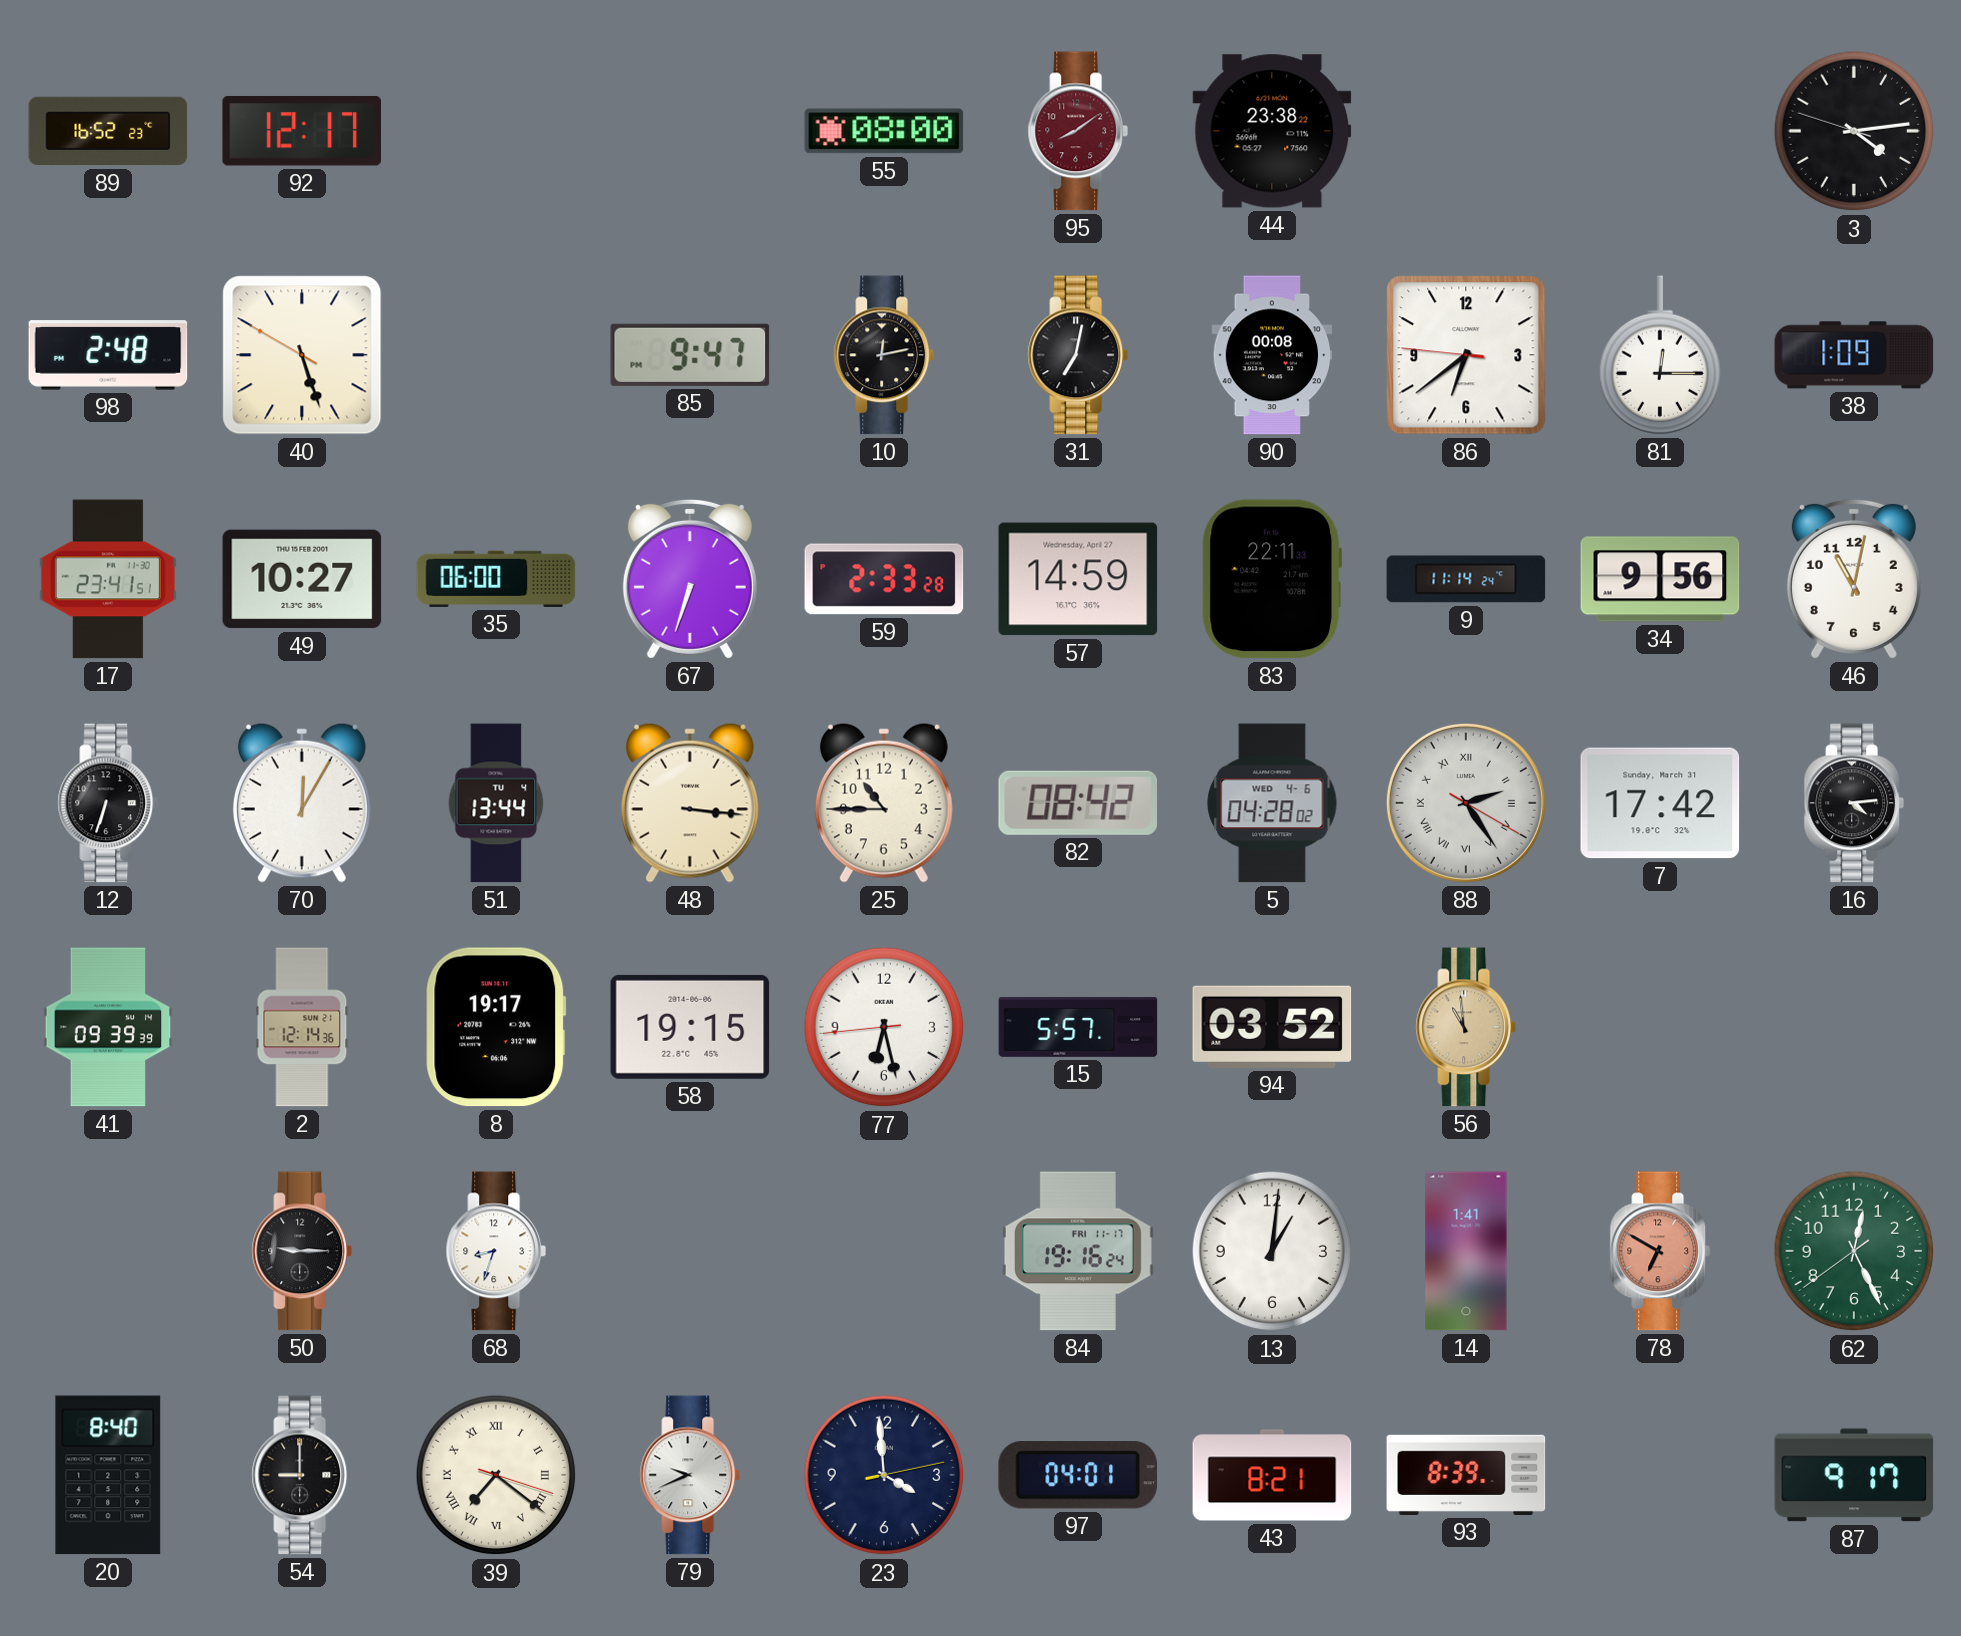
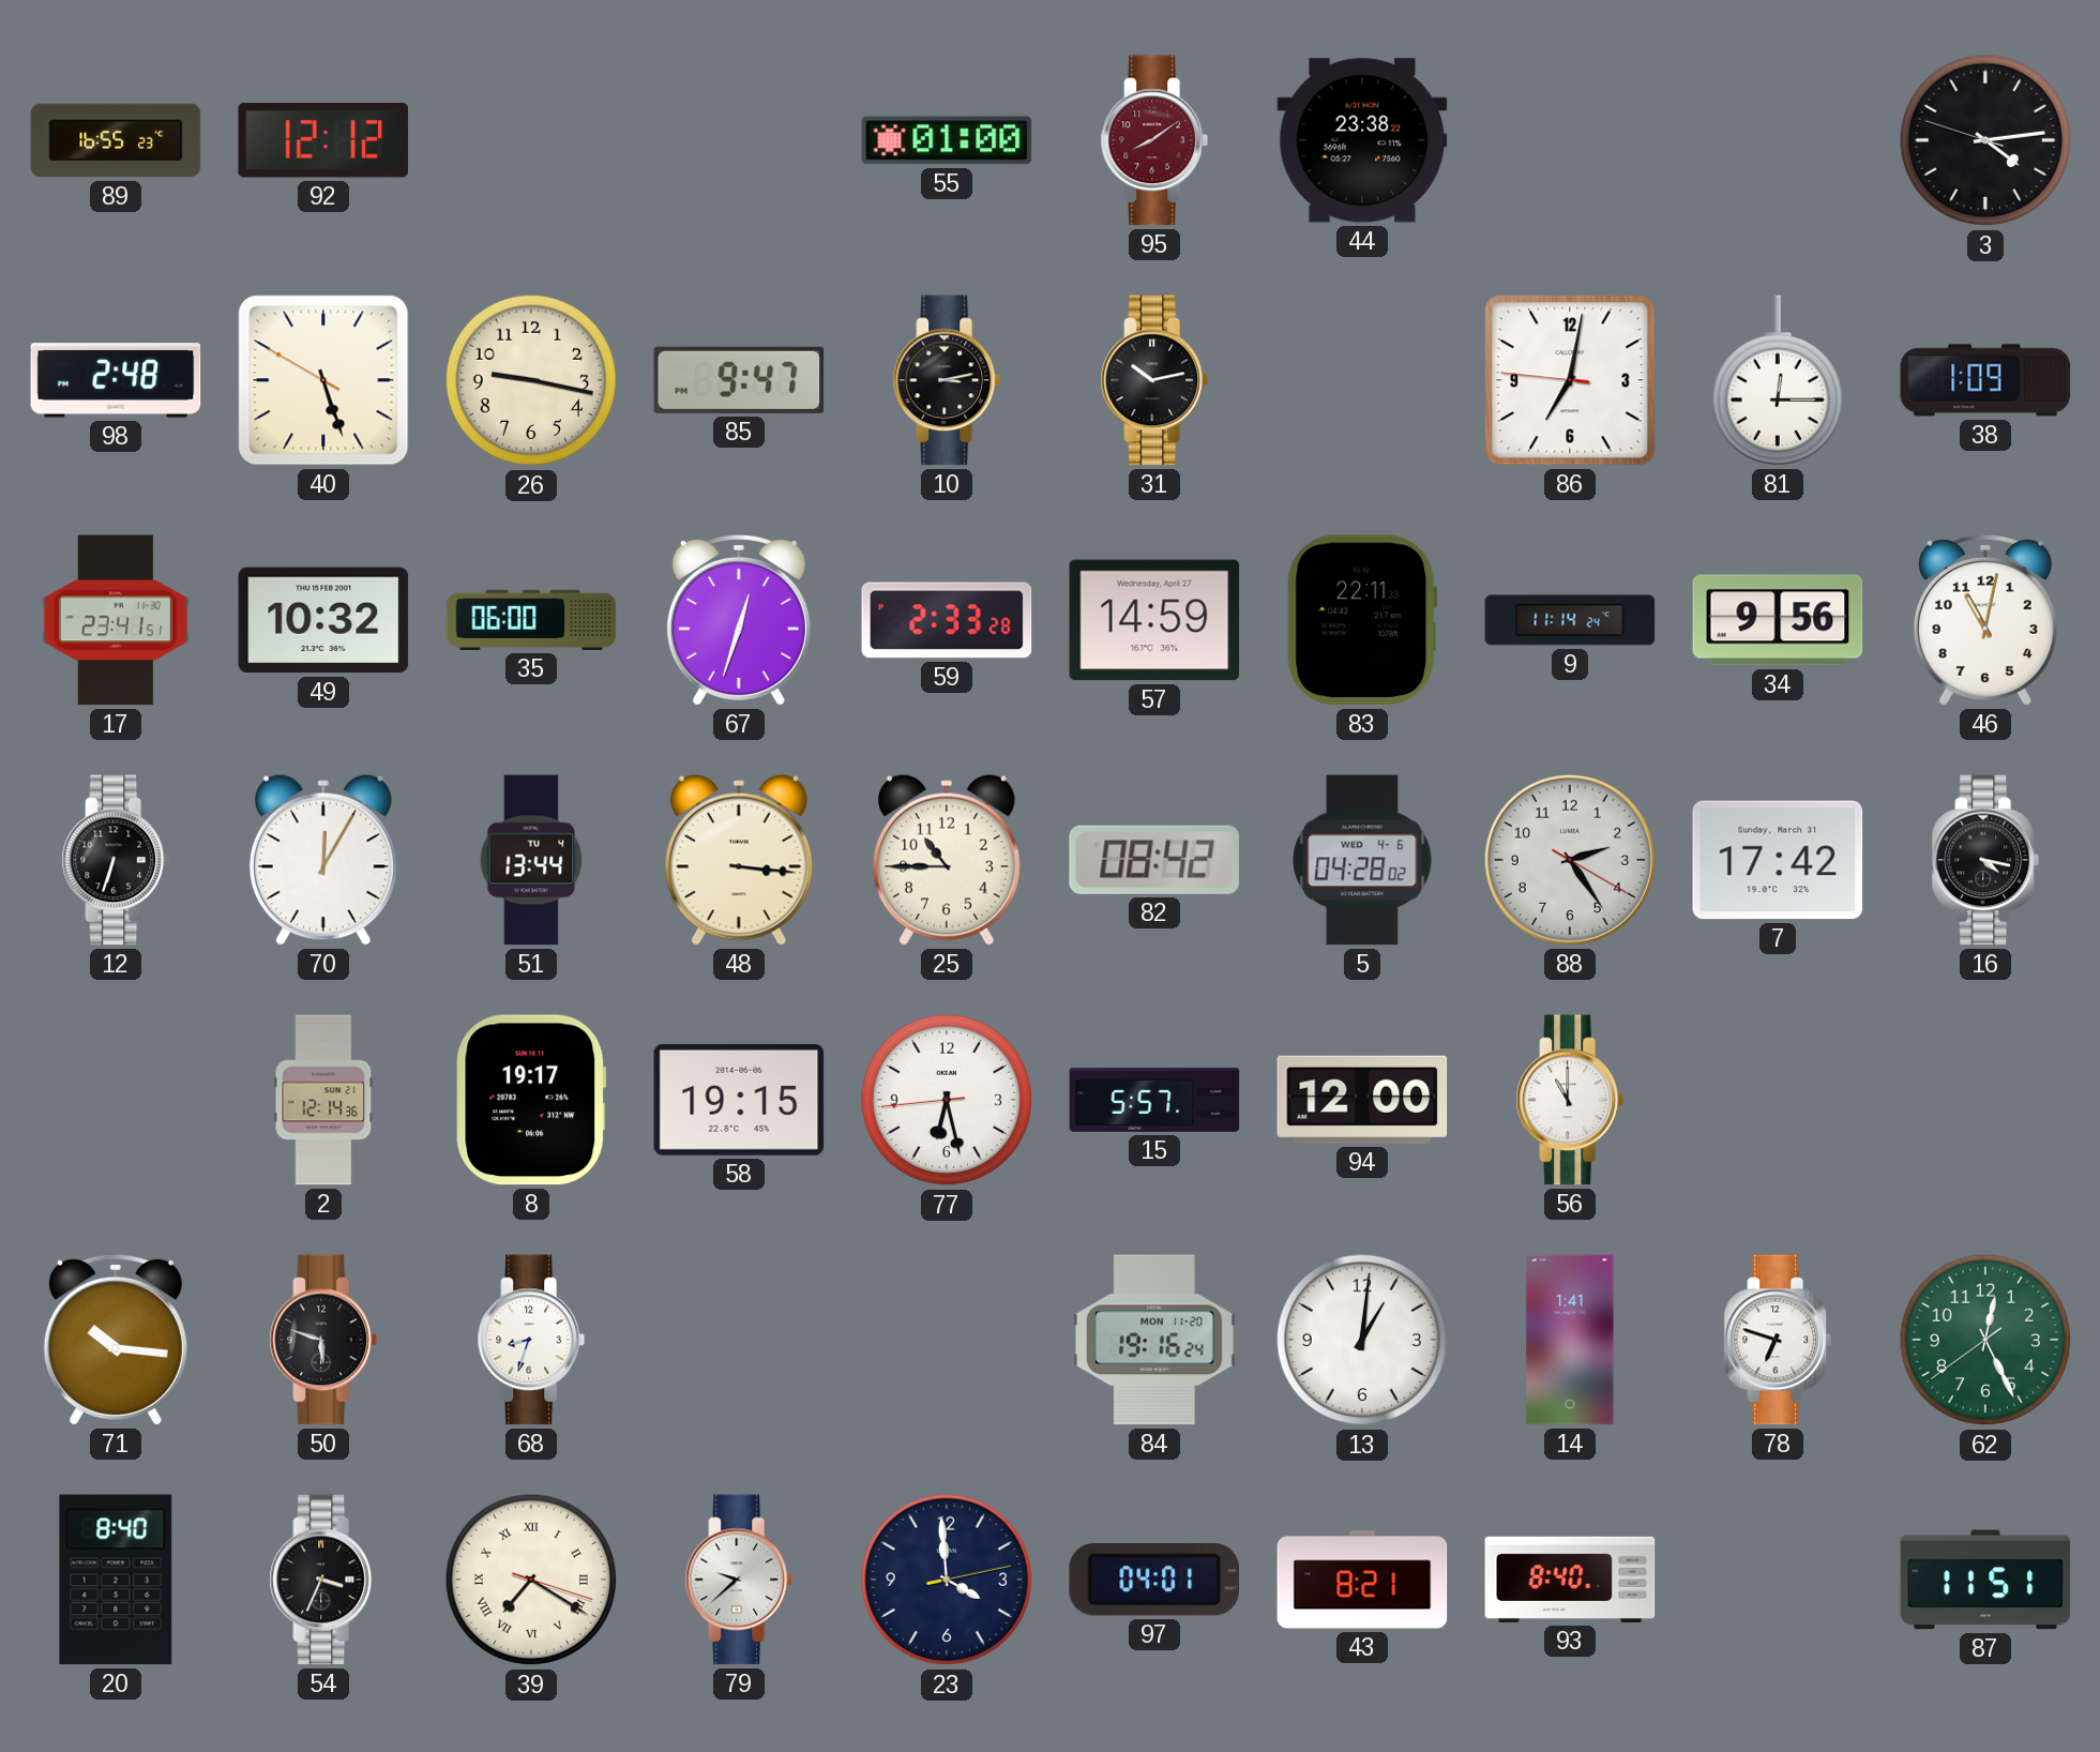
89: 16:52 -> 16:55
92: 12:17 -> 12:12
55: 08:00 -> 01:00
26: none -> 9:17
10: 12:13 -> 3:13
31: 7:02 -> 10:13
90: 00:08 -> none
86: 6:38 -> 7:01
49: 10:27 -> 10:32
67: 6:33 -> 12:33
88 numerals: Roman -> Arabic
16: 4:14 -> 4:17
41: 09:39 -> none
94: 03:52 -> 12:00
56: 10:59 -> 11:00
56 dial: champagne -> white
71: none -> 10:16
50: 9:15 -> 5:48
84 date: FRI 11-17 -> MON 11-20
78: 6:50 -> 6:48
78 dial: salmon -> white
54: 9:00 -> 3:34
39: 7:21 -> 7:20
79: 9:41 -> 9:38
93: 8:39 -> 8:40
87: 9:17 -> 11:51
